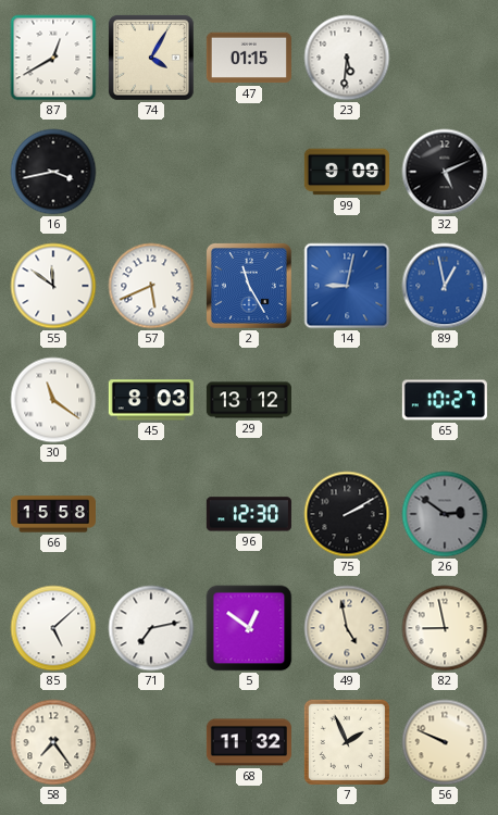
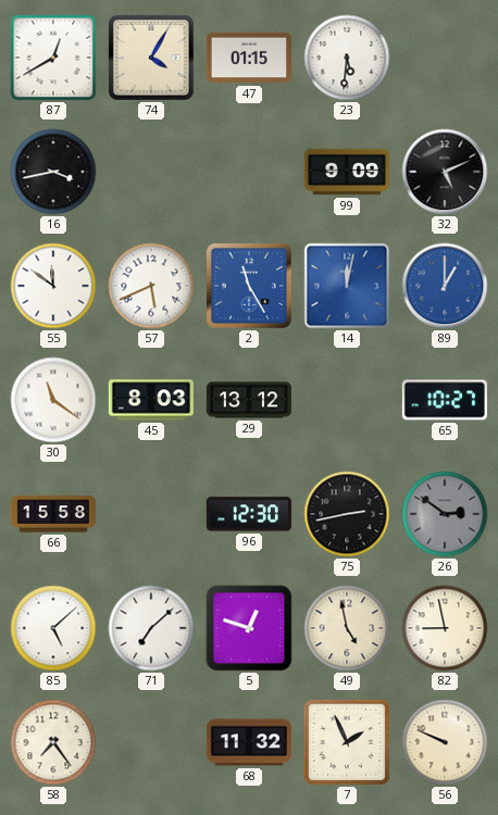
14: 9:02 -> 12:02
89: 12:58 -> 1:00
75: 2:10 -> 2:43
71: 7:13 -> 7:08
5: 12:51 -> 12:48
